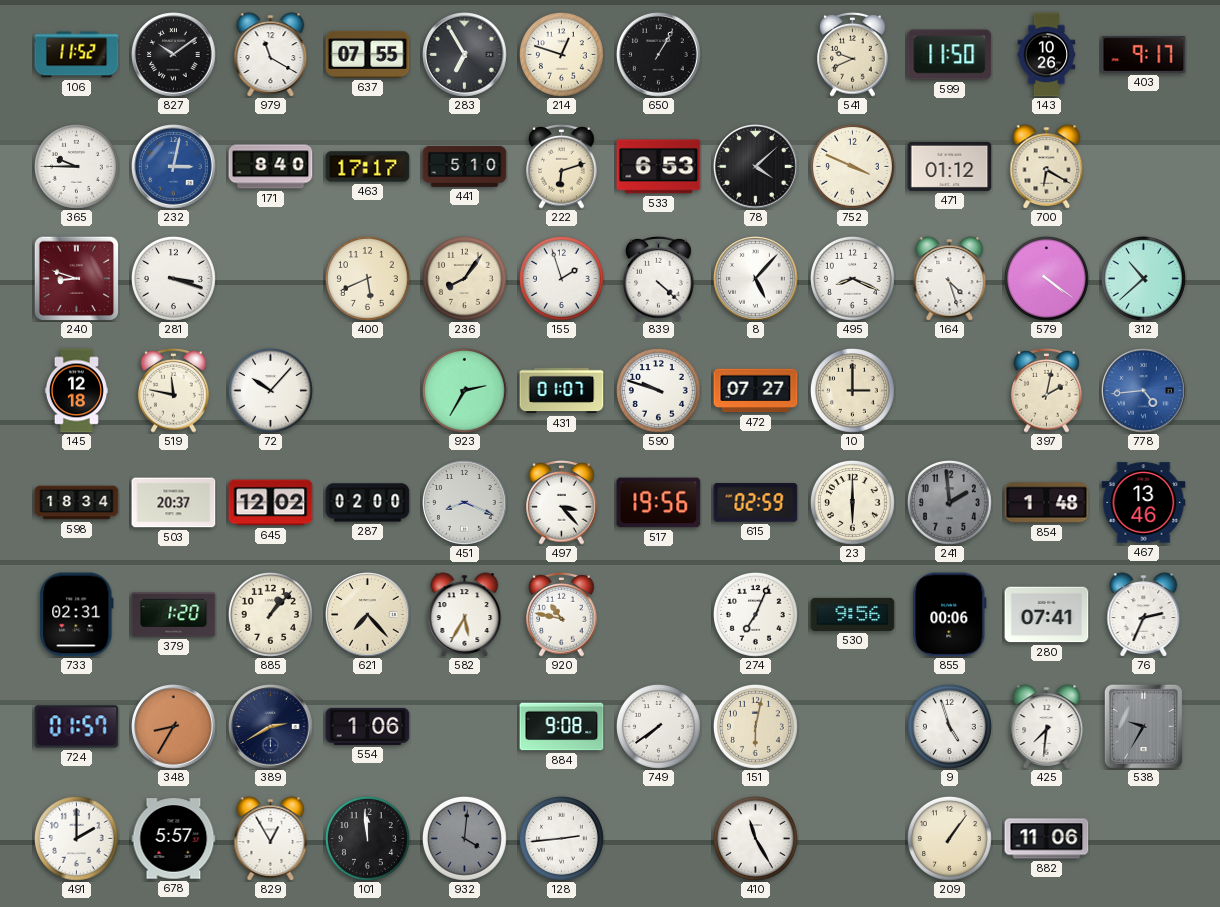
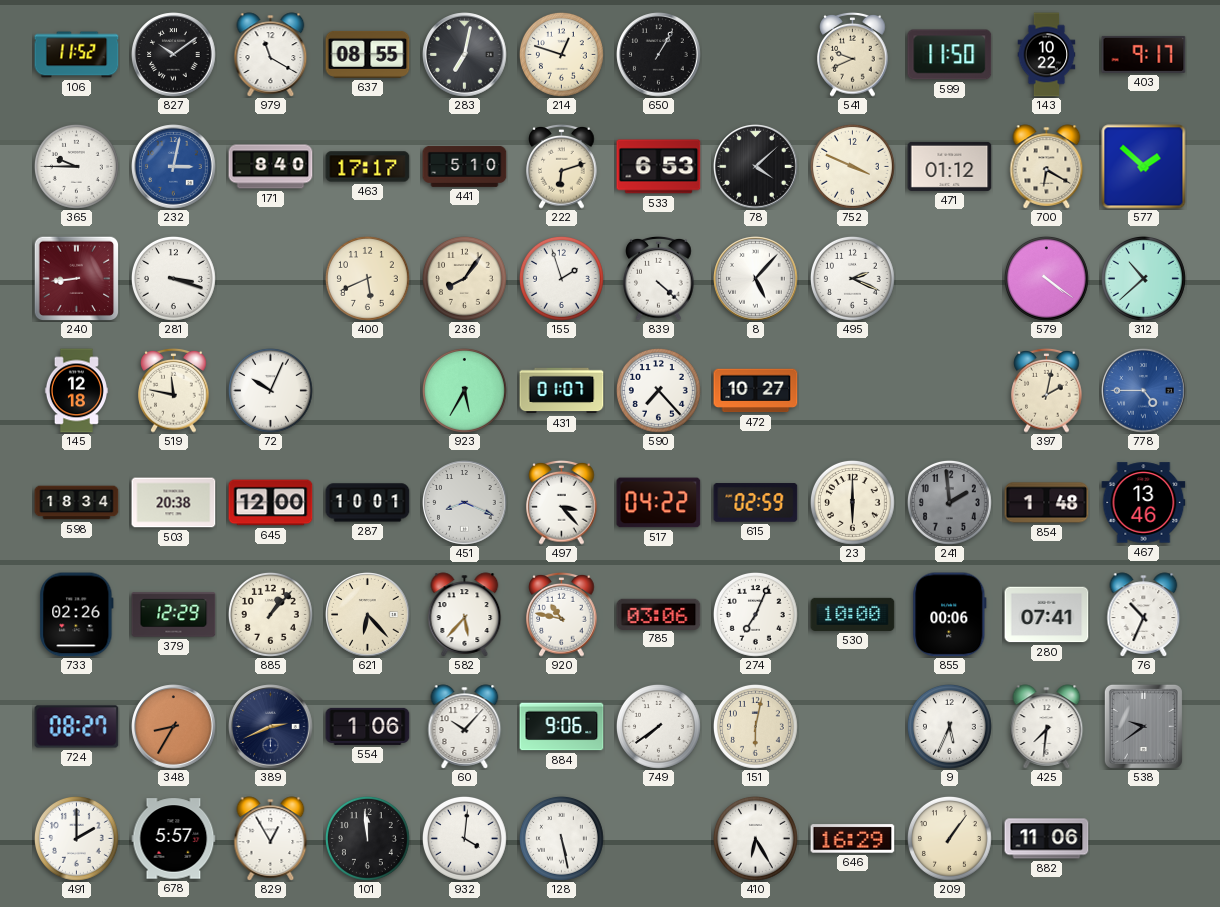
637: 07:55 -> 08:55
283: 6:55 -> 7:02
143: 10:26 -> 10:22
577: none -> 1:52
240: 8:48 -> 8:44
495: 8:19 -> 2:19
164: 4:27 -> none
72: 10:07 -> 10:04
923: 2:35 -> 5:35
590: 9:48 -> 7:23
472: 07:27 -> 10:27
10: 3:00 -> none
778: 4:44 -> 4:45
503: 20:37 -> 20:38
645: 12:02 -> 12:00
287: 02:00 -> 10:01
517: 19:56 -> 04:22
733: 02:31 -> 02:26
379: 1:20 -> 12:29
621: 7:23 -> 6:23
582: 5:35 -> 5:37
785: none -> 03:06
530: 9:56 -> 10:00
76: 2:34 -> 10:34
724: 01:57 -> 08:27
389: 2:40 -> 2:41
60: none -> 10:07
884: 9:08 -> 9:06
9: 4:57 -> 5:34
538: 9:35 -> 9:39
932 dial: grey -> white
128: 2:44 -> 5:28
410: 11:25 -> 6:25
646: none -> 16:29
